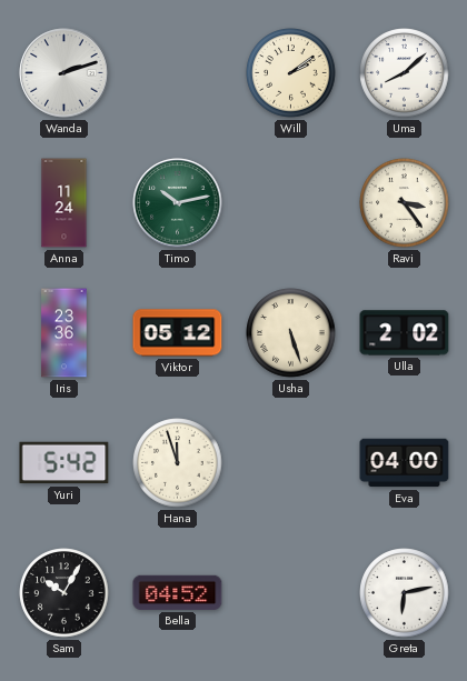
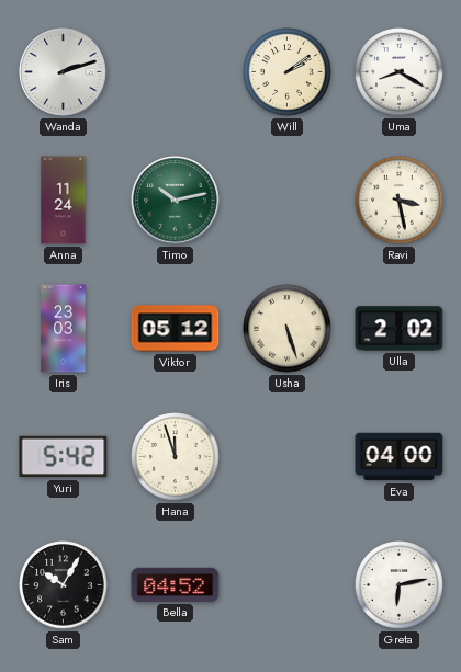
Uma: 8:08 -> 8:20
Ravi: 3:24 -> 3:28
Iris: 23:36 -> 23:03
